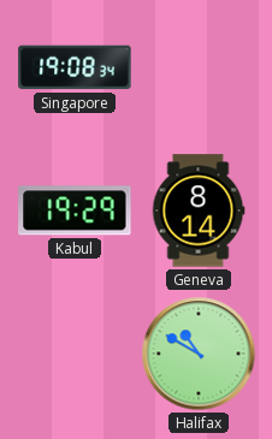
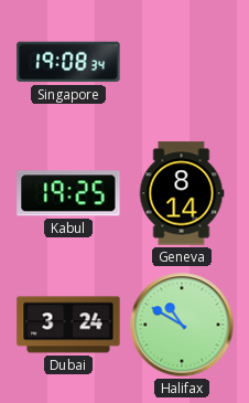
Kabul: 19:29 -> 19:25
Dubai: none -> 3:24
